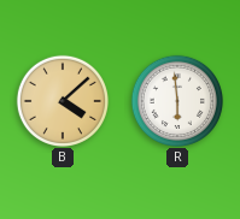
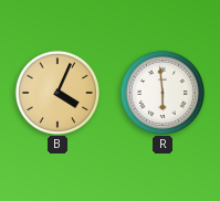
B: 4:08 -> 4:04
